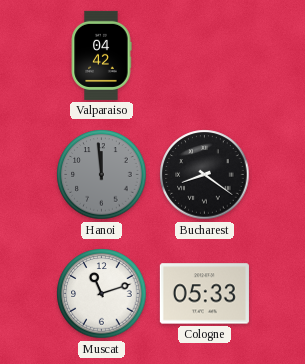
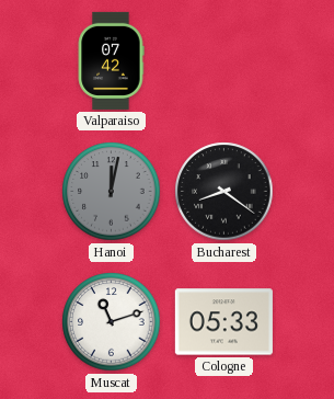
Valparaiso: 04:42 -> 07:42
Hanoi: 11:59 -> 12:02
